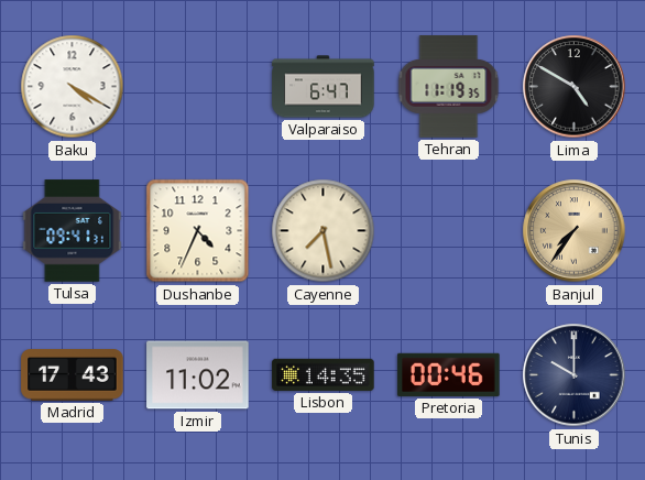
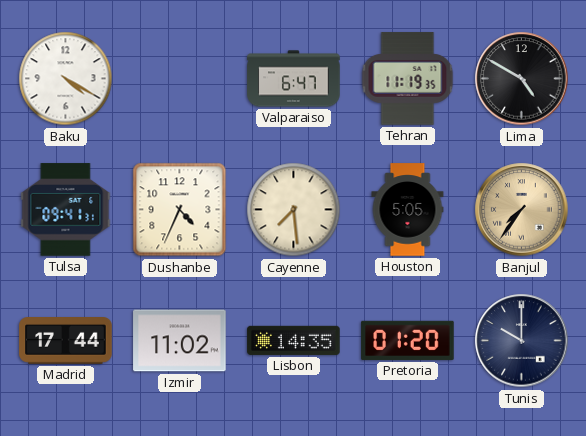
Cayenne: 7:28 -> 7:29
Houston: none -> 5:05
Madrid: 17:43 -> 17:44
Pretoria: 00:46 -> 01:20
